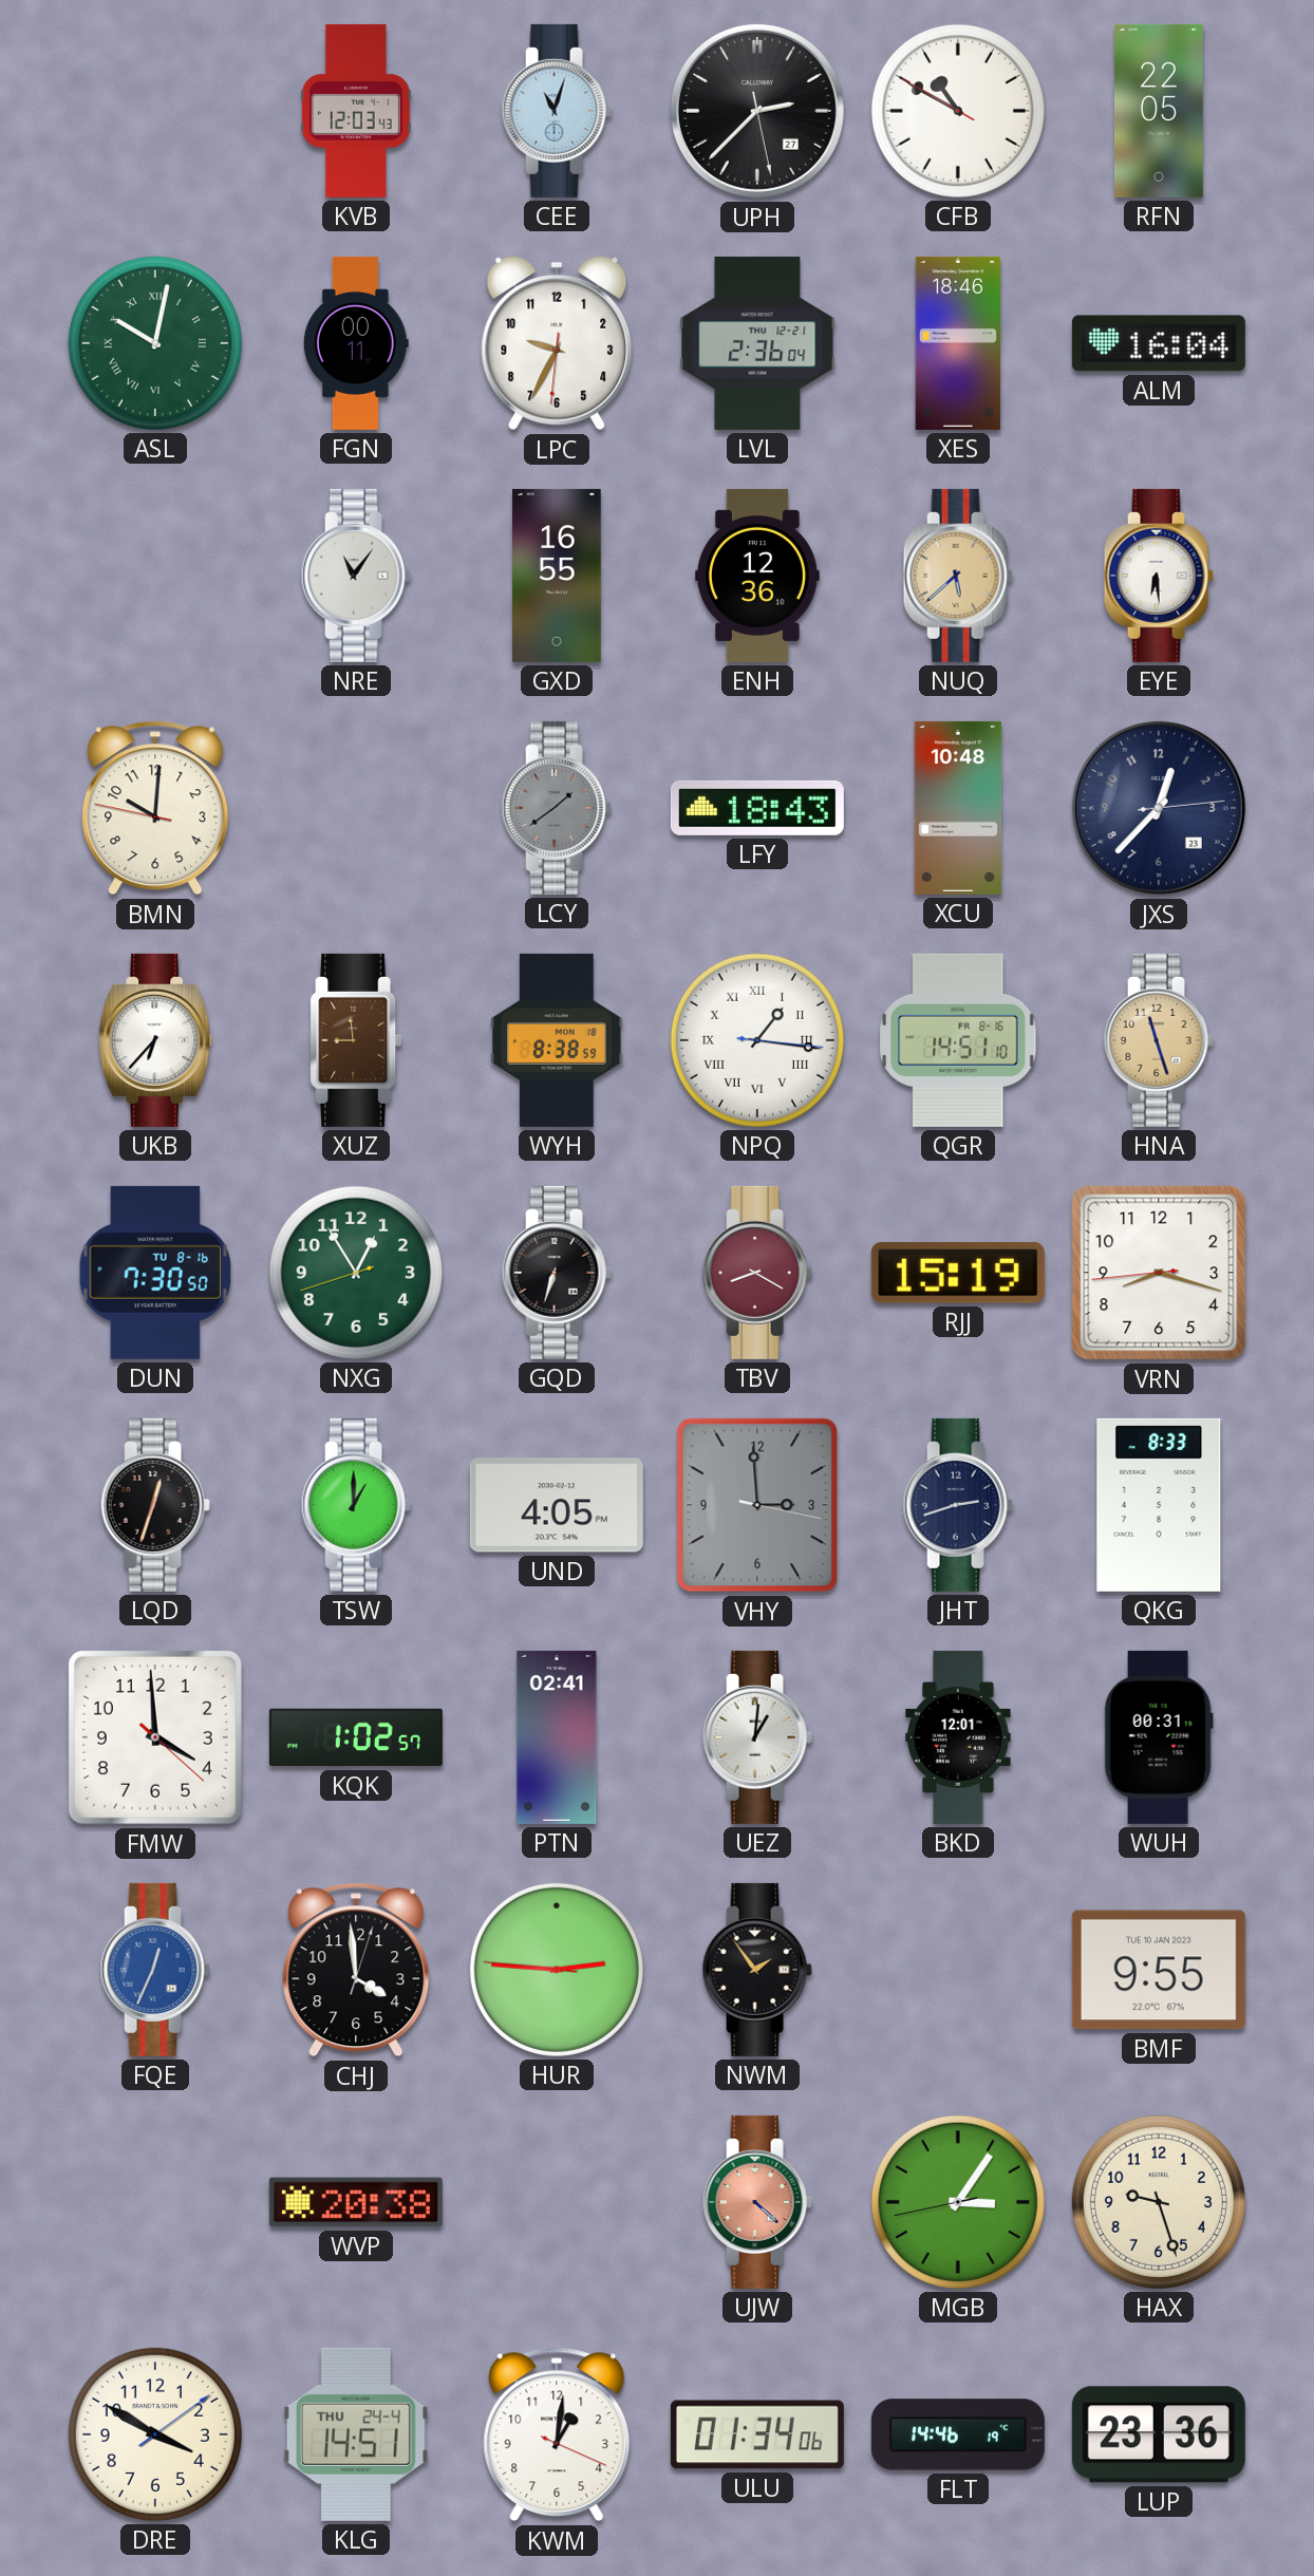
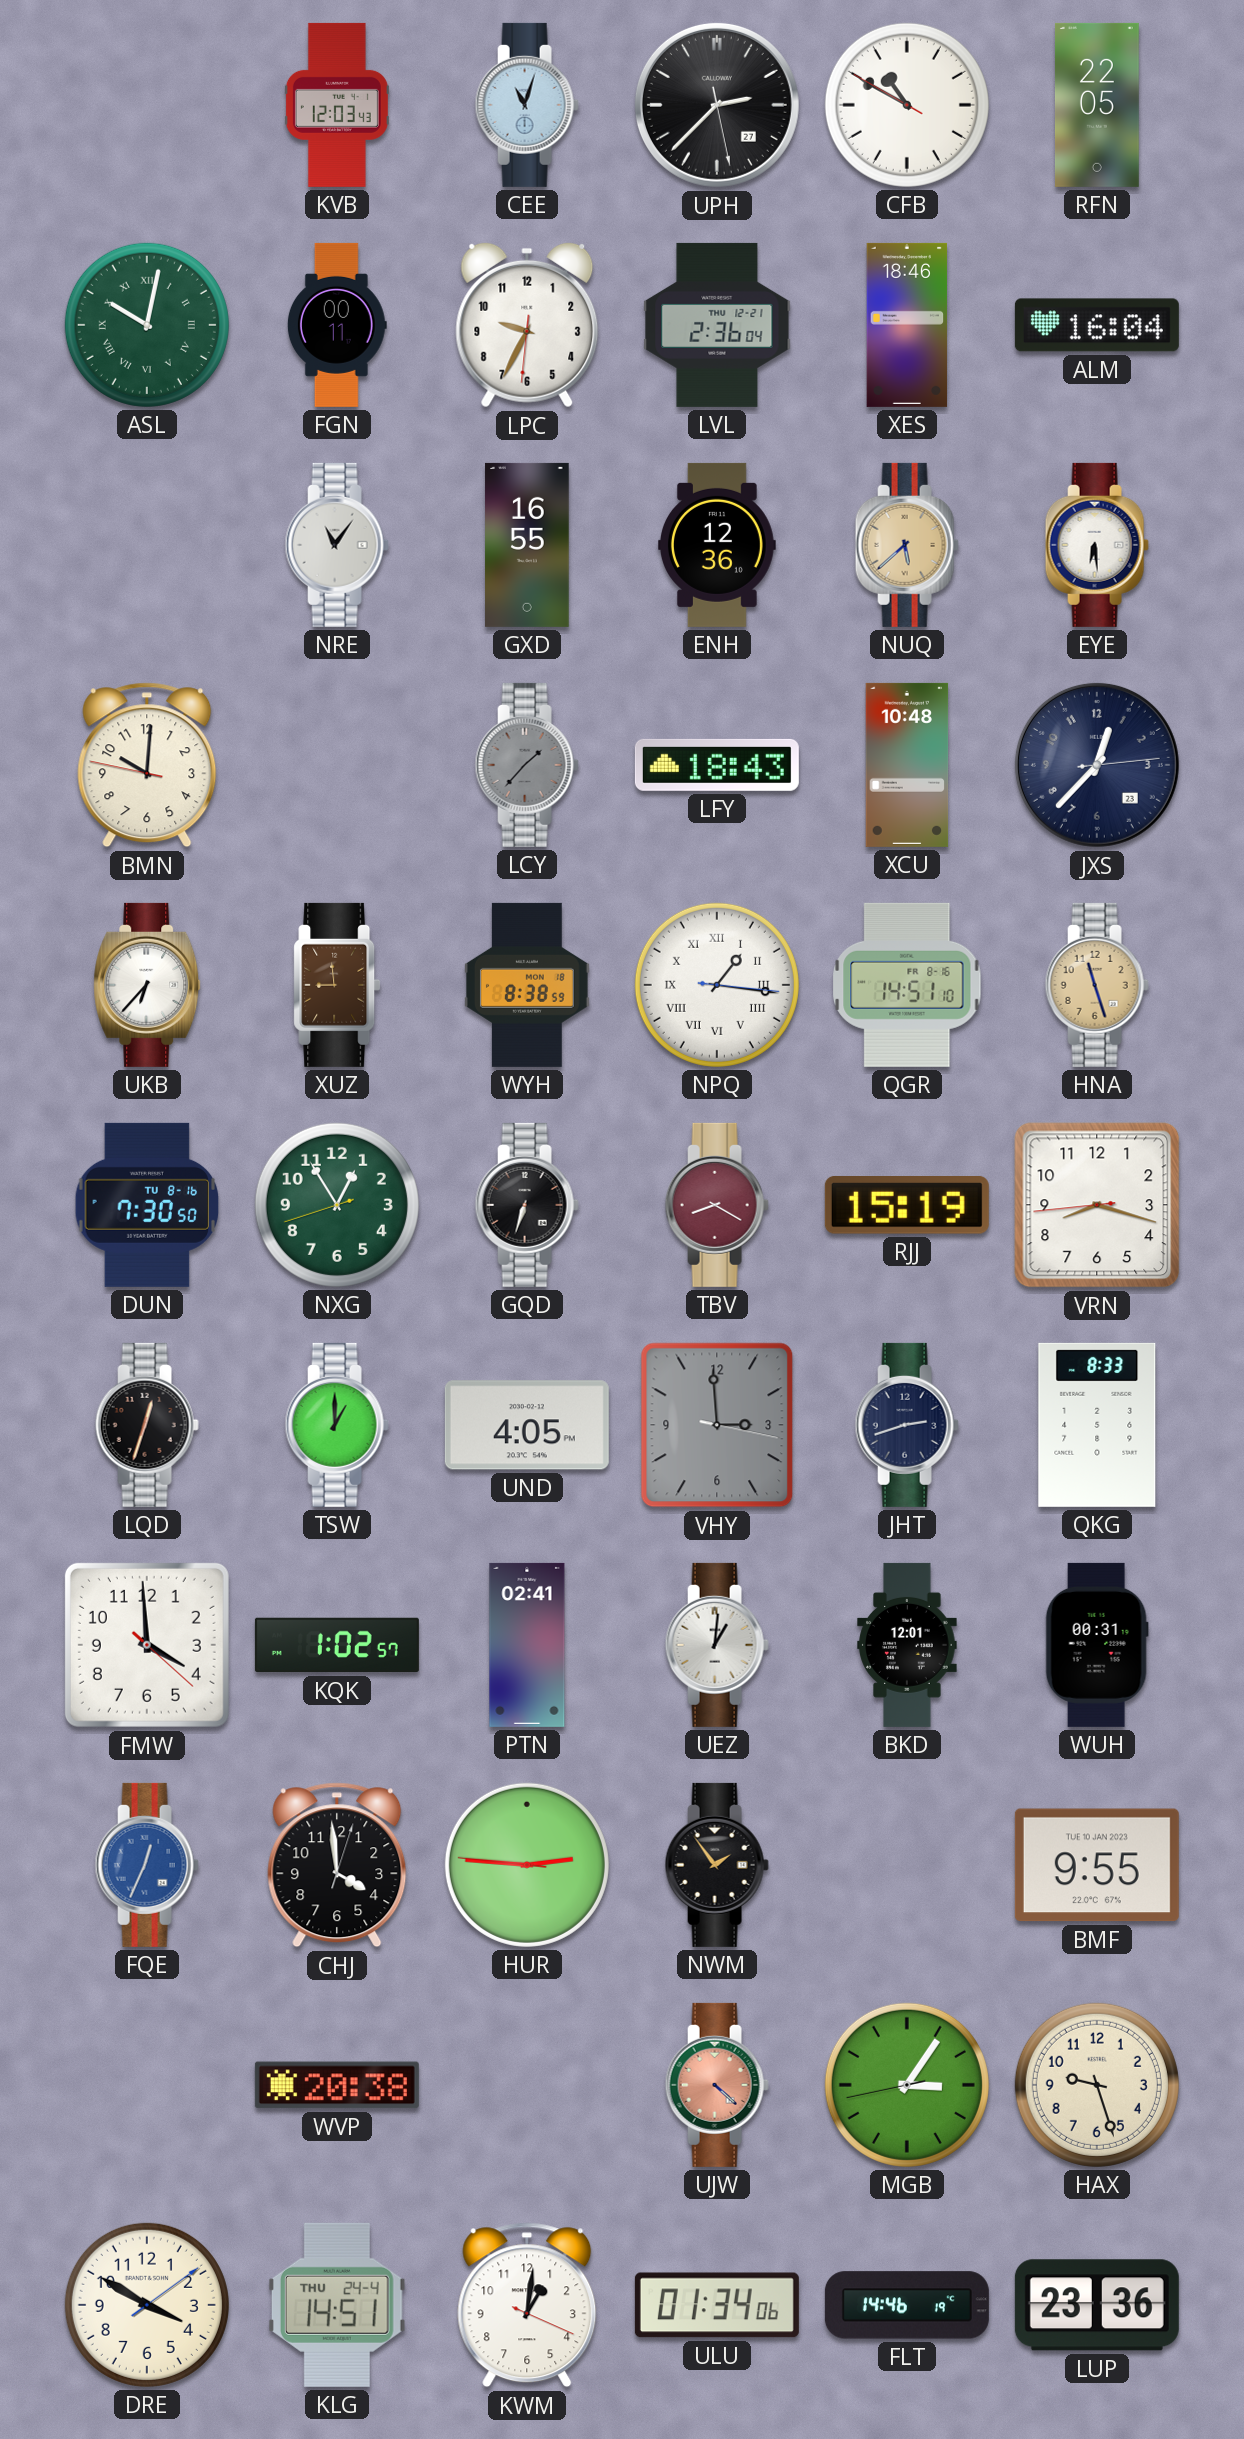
LCY: 1:39 -> 1:37
